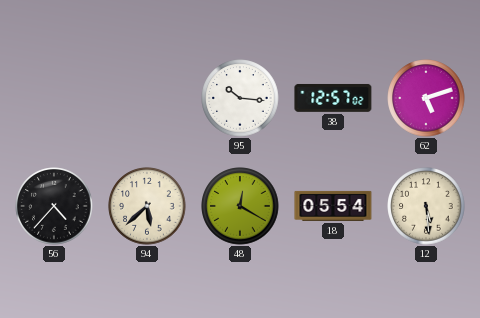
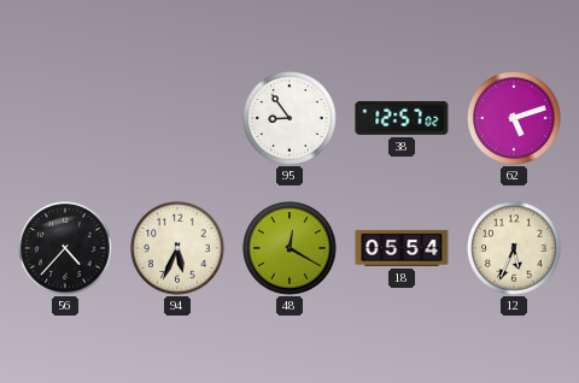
95: 10:16 -> 8:54
94: 5:38 -> 5:34
12: 5:29 -> 5:34
